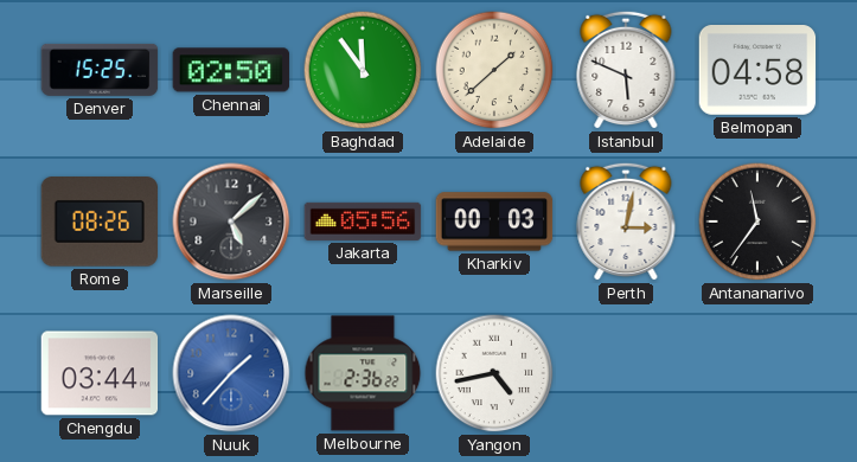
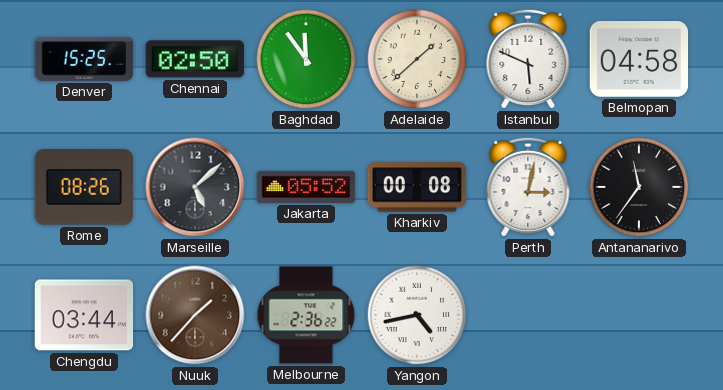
Jakarta: 05:56 -> 05:52
Kharkiv: 00:03 -> 00:08
Nuuk dial: blue -> brown
